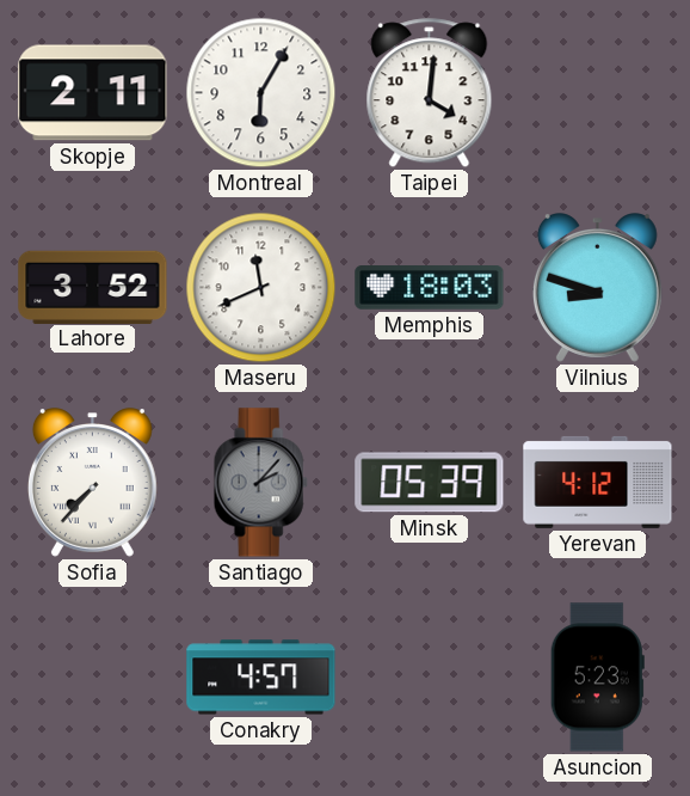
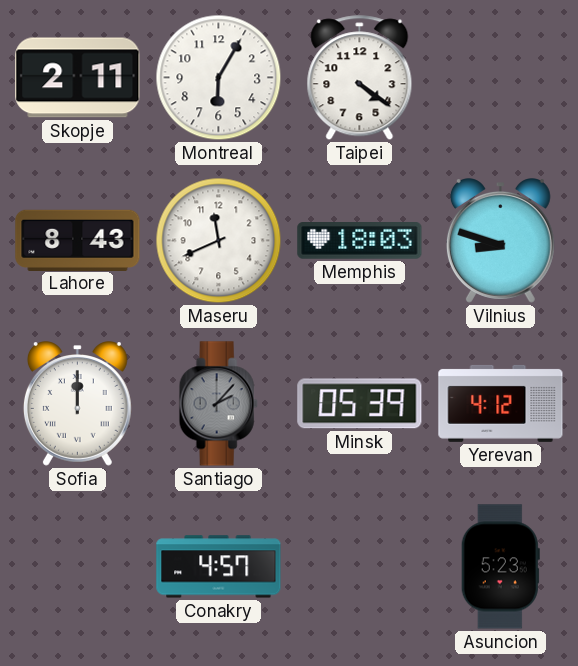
Taipei: 4:01 -> 4:21
Lahore: 3:52 -> 8:43
Sofia: 7:37 -> 12:00
